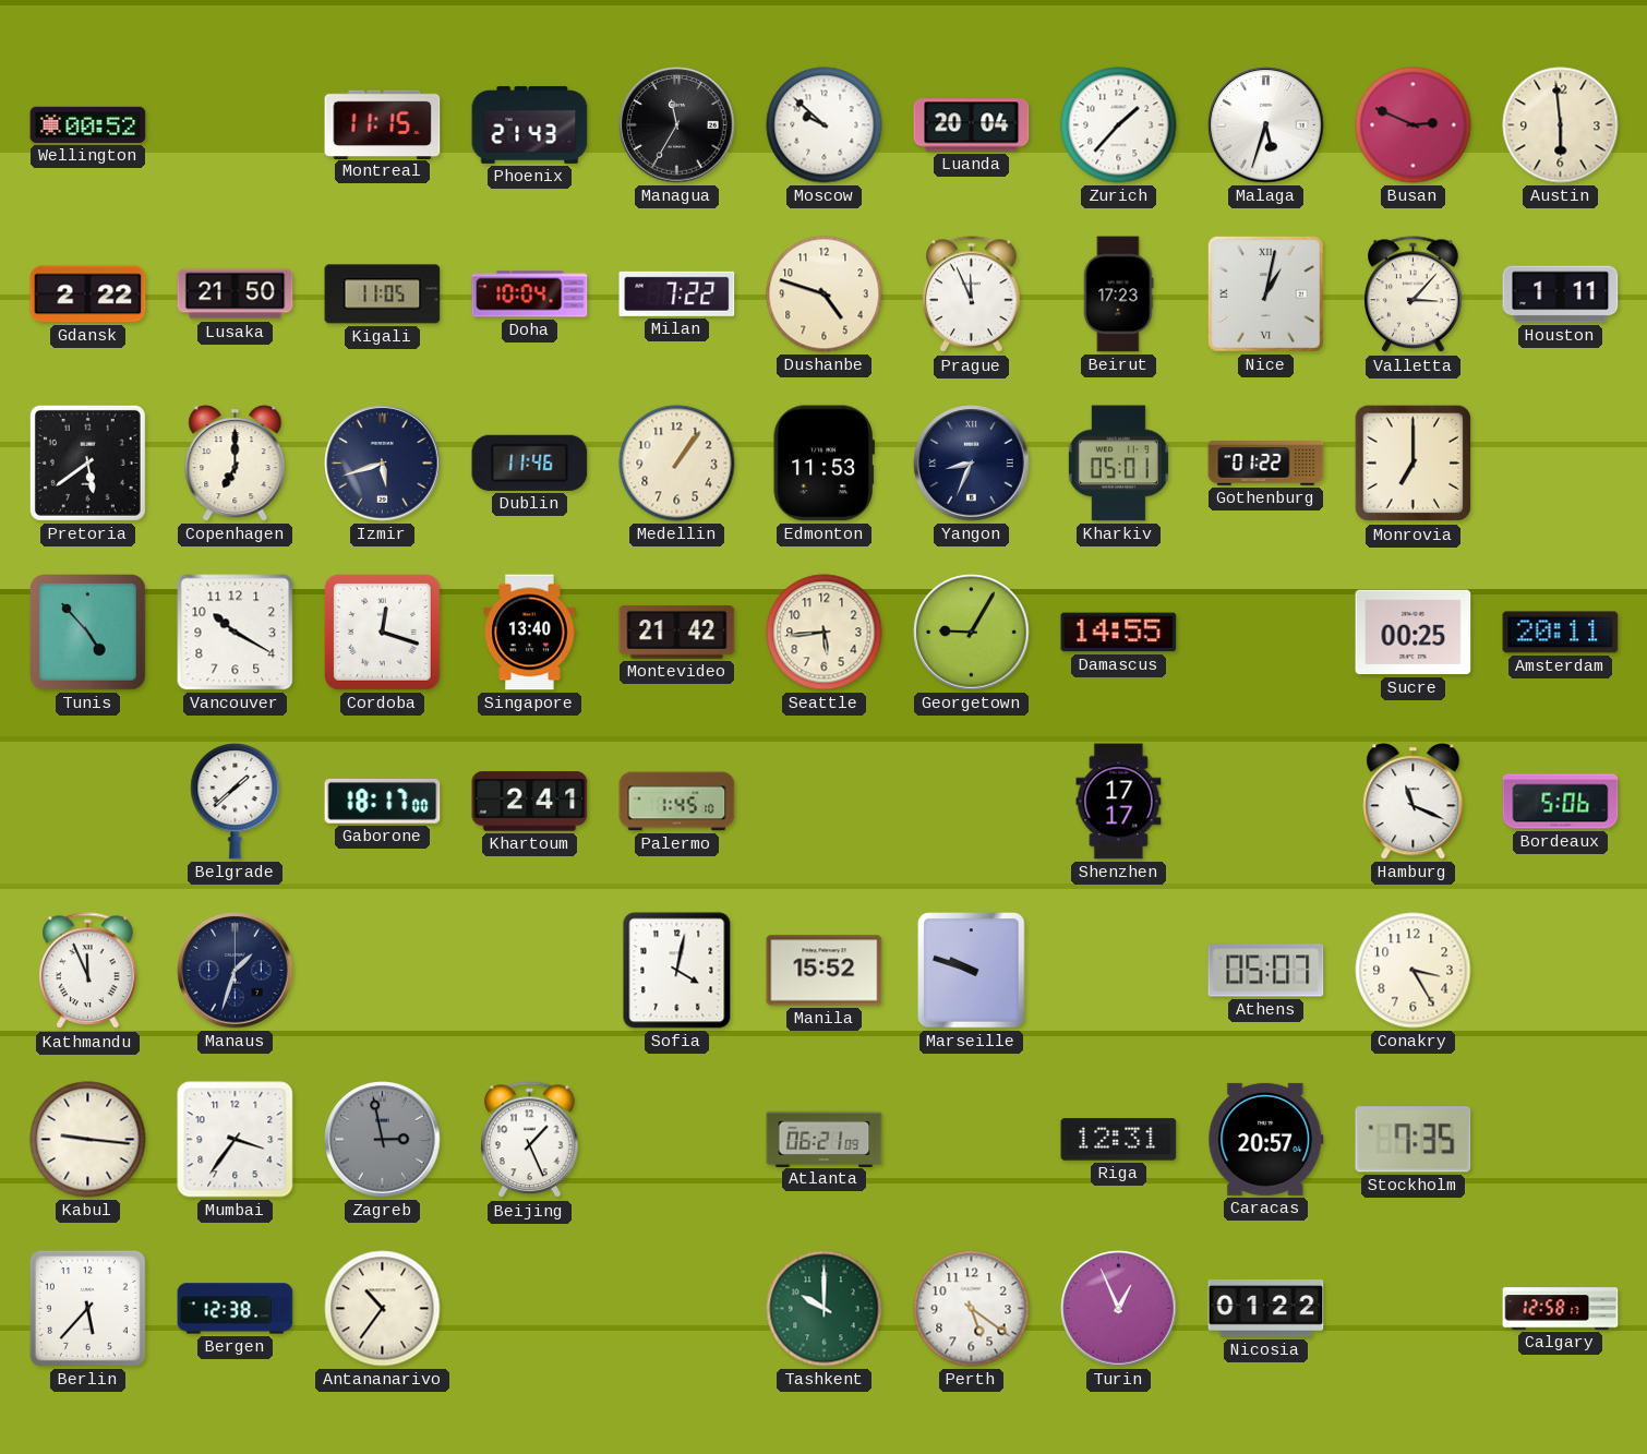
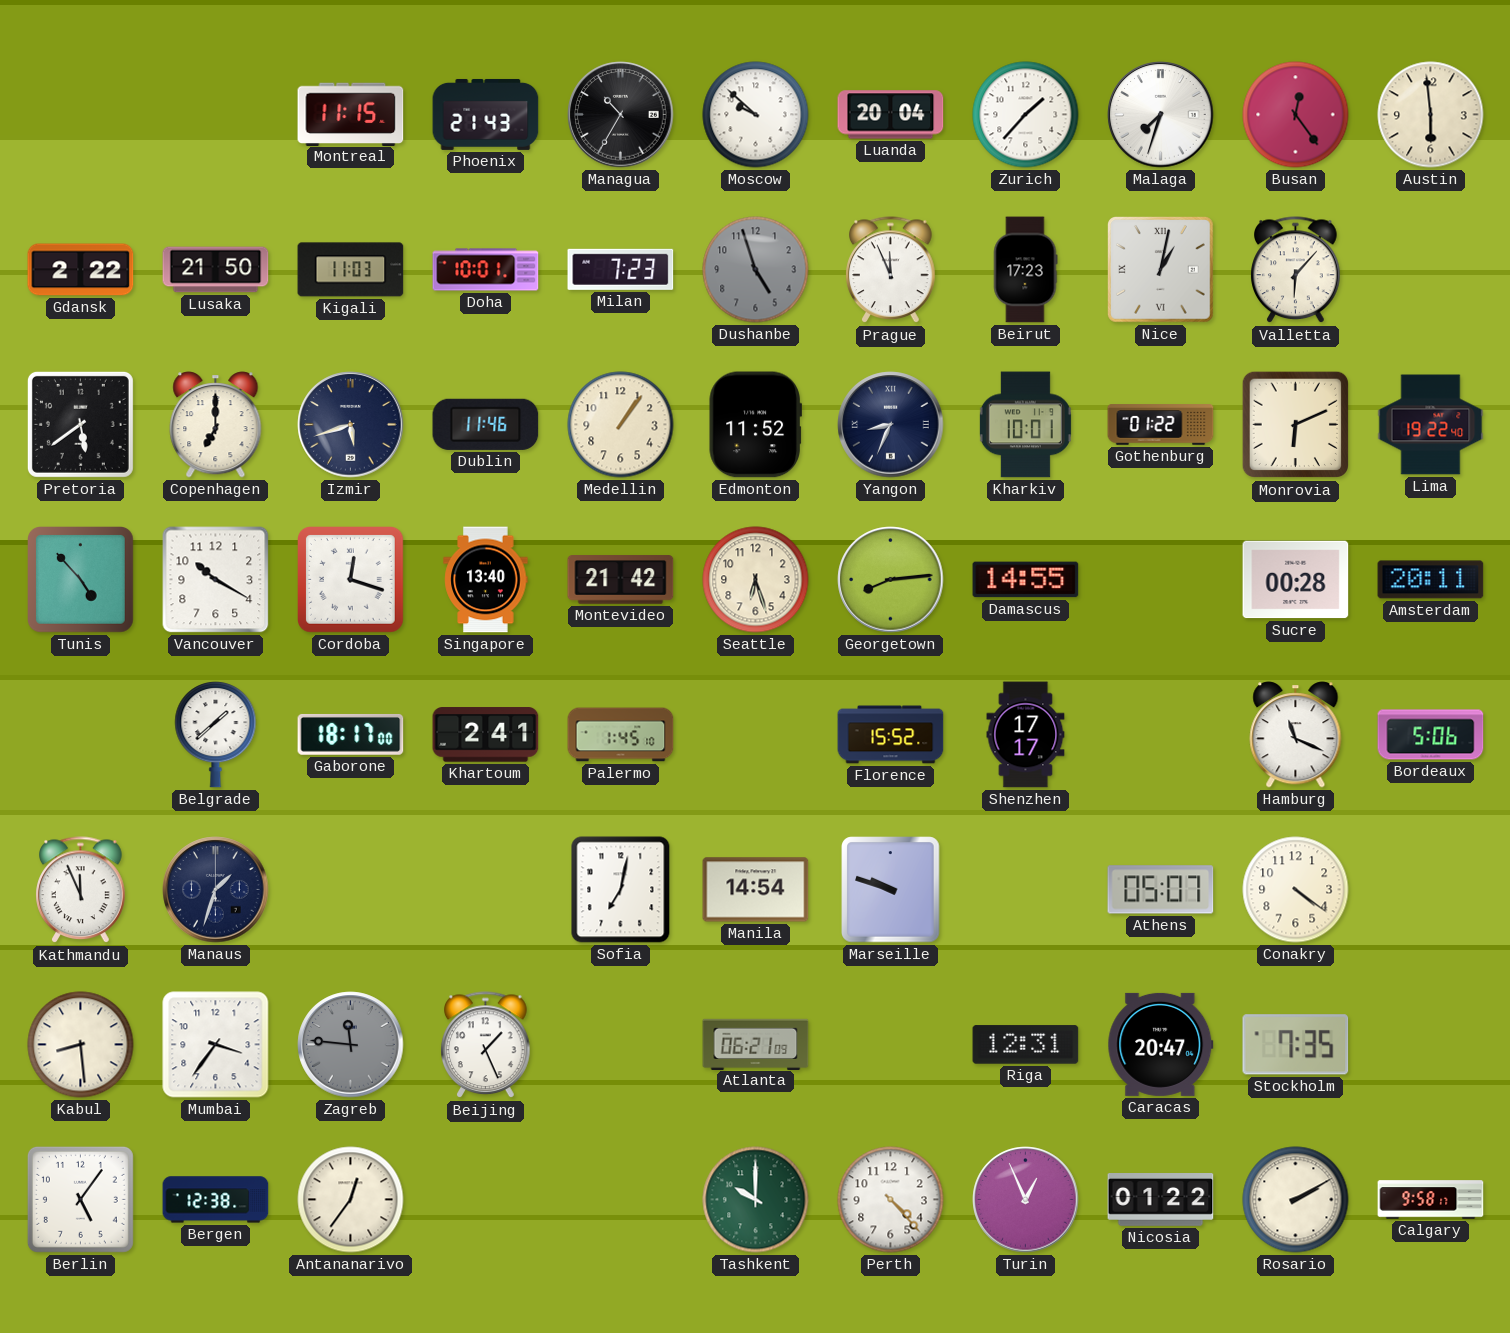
Wellington: 00:52 -> none
Managua: 11:35 -> 10:35
Malaga: 5:33 -> 7:33
Busan: 2:49 -> 12:24
Kigali: 11:05 -> 11:03
Doha: 10:04 -> 10:01
Milan: 7:22 -> 7:23
Dushanbe: 4:48 -> 4:57
Dushanbe dial: cream -> grey
Valletta: 3:07 -> 6:07
Houston: 1:11 -> none
Edmonton: 11:53 -> 11:52
Kharkiv: 05:01 -> 10:01
Monrovia: 7:00 -> 6:11
Lima: none -> 19:22
Seattle: 5:44 -> 6:27
Georgetown: 9:05 -> 8:14
Sucre: 00:25 -> 00:28
Florence: none -> 15:52
Sofia: 4:02 -> 7:02
Manila: 15:52 -> 14:54
Conakry: 3:25 -> 4:21
Kabul: 9:16 -> 8:29
Zagreb: 2:58 -> 11:46
Caracas: 20:57 -> 20:47
Berlin: 5:37 -> 5:06
Antananarivo: 10:36 -> 12:36
Perth: 5:21 -> 4:23
Rosario: none -> 2:10
Calgary: 12:58 -> 9:58
